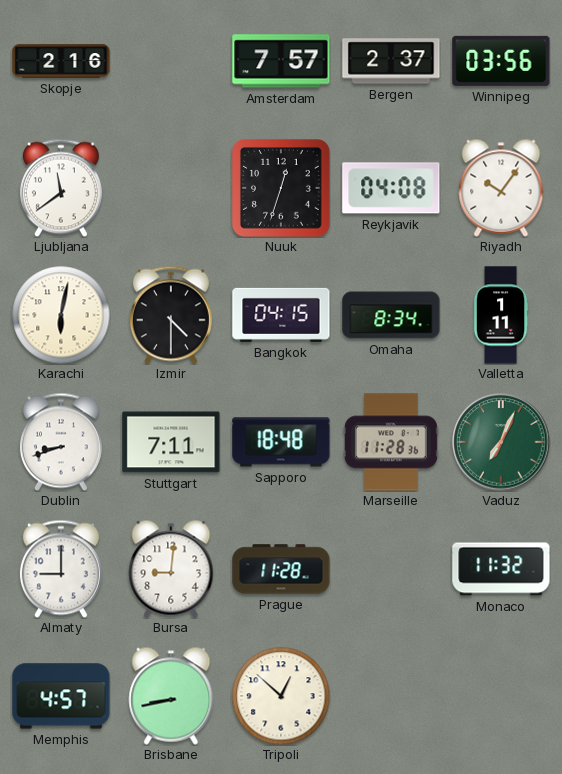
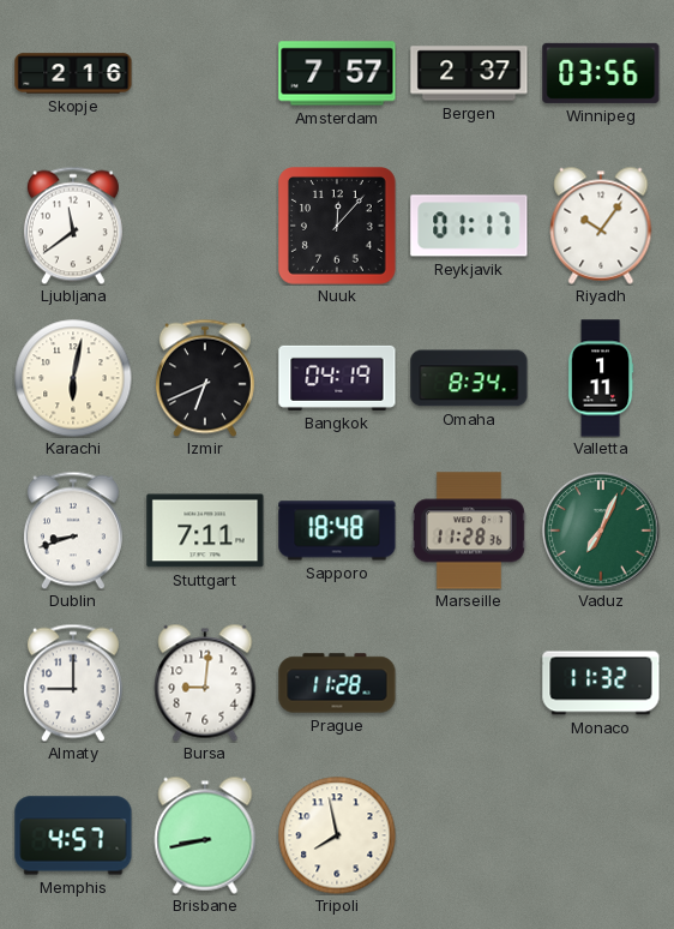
Nuuk: 12:33 -> 12:07
Reykjavik: 04:08 -> 01:17
Izmir: 4:30 -> 6:41
Bangkok: 04:15 -> 04:19
Tripoli: 12:52 -> 7:58
